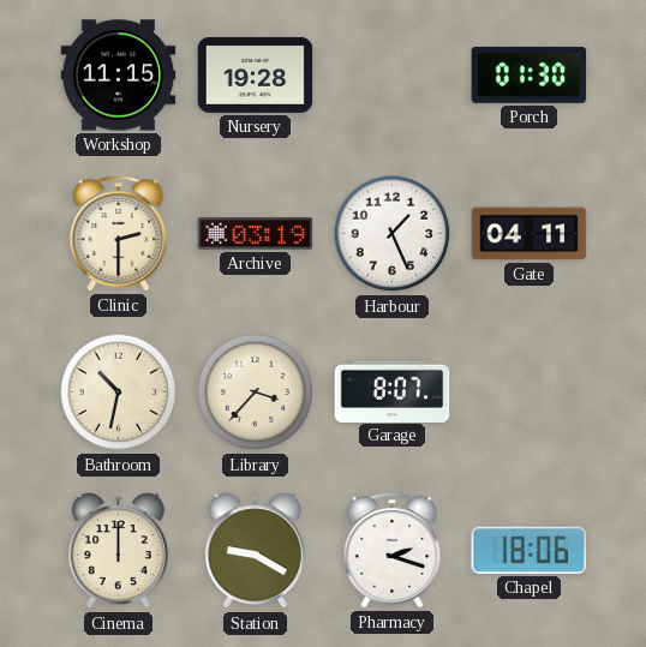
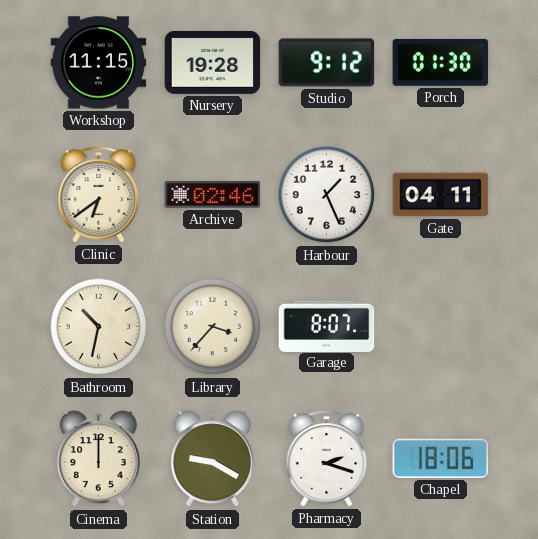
Studio: none -> 9:12
Clinic: 2:30 -> 6:39
Archive: 03:19 -> 02:46
